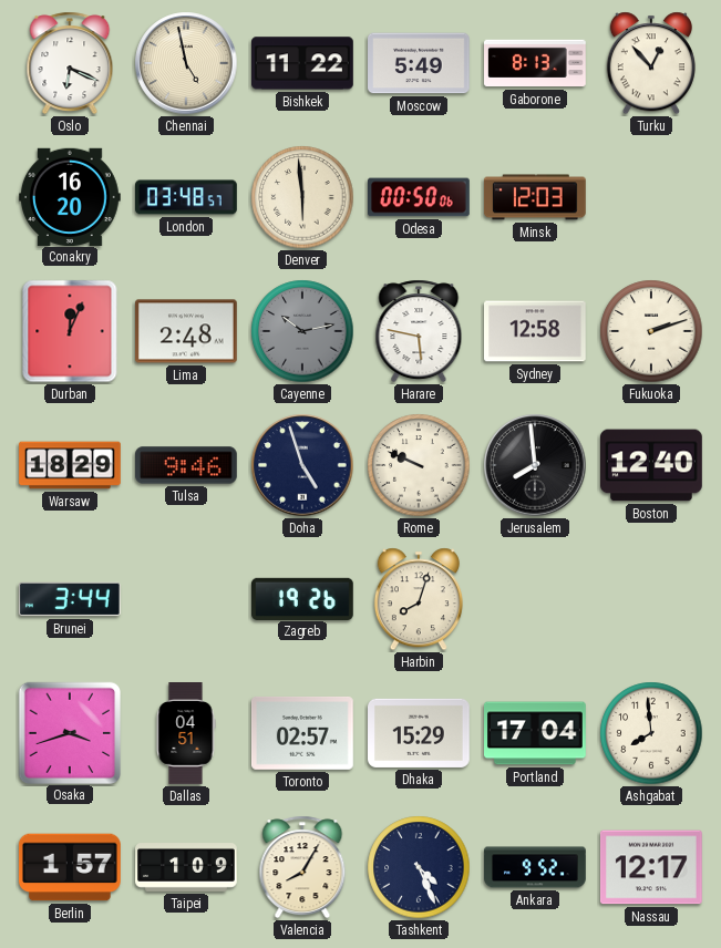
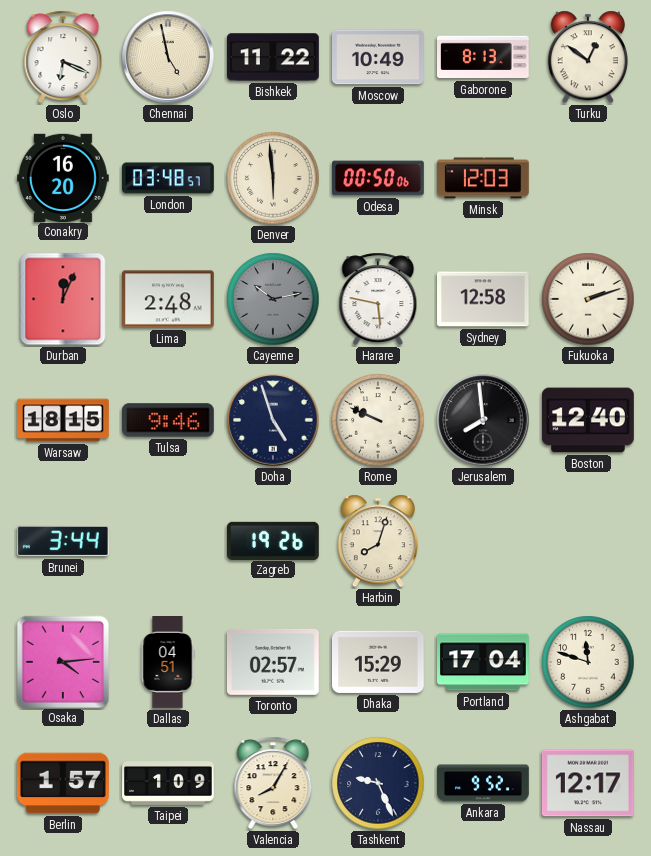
Moscow: 5:49 -> 10:49
Turku: 12:53 -> 12:51
Warsaw: 18:29 -> 18:15
Osaka: 3:42 -> 4:14
Ashgabat: 7:59 -> 11:48
Tashkent: 4:26 -> 9:26
